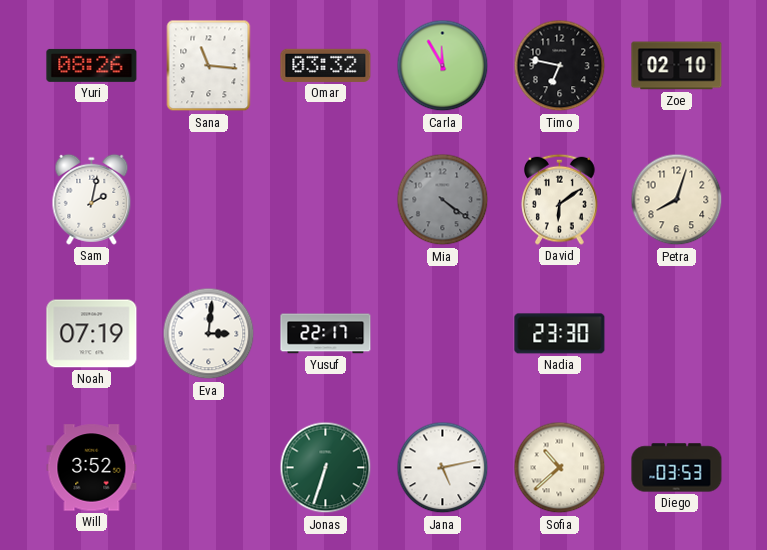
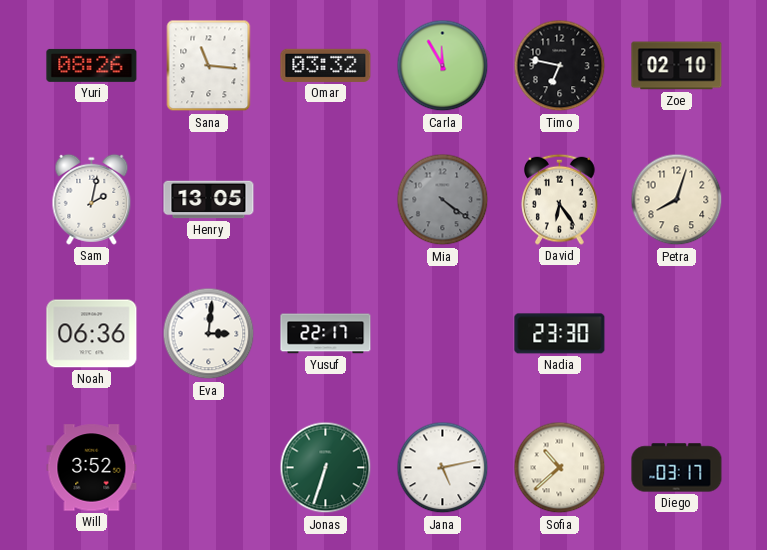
Henry: none -> 13:05
David: 6:09 -> 6:24
Noah: 07:19 -> 06:36
Diego: 03:53 -> 03:17
